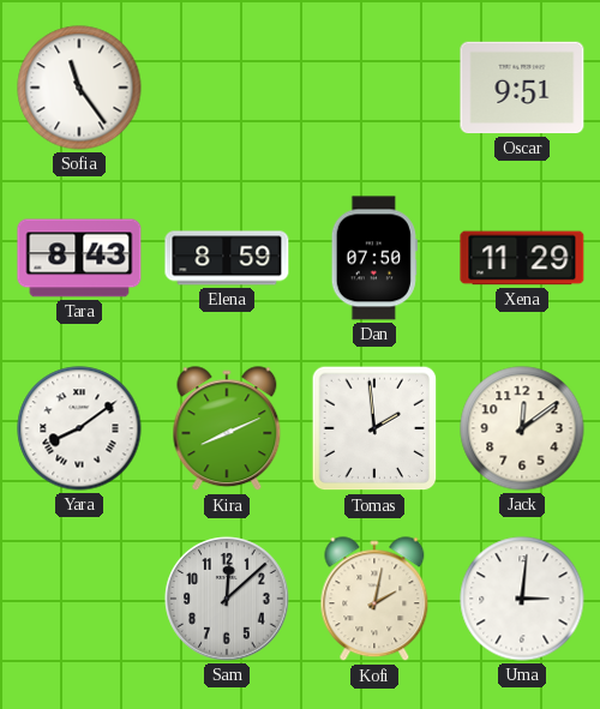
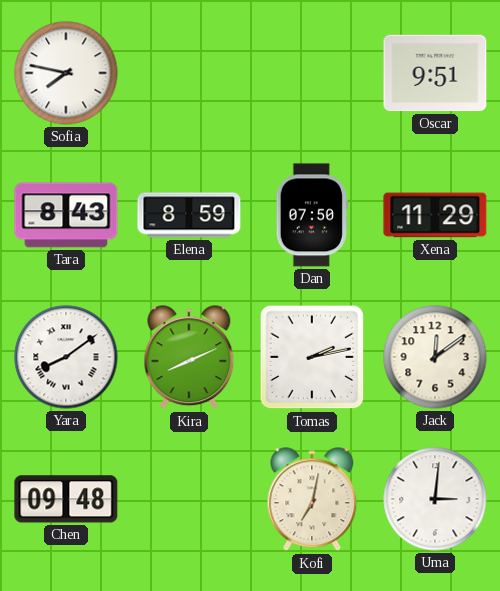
Sofia: 11:24 -> 7:47
Tomas: 1:59 -> 2:13
Chen: none -> 09:48
Sam: 12:08 -> none
Kofi: 2:02 -> 7:02
